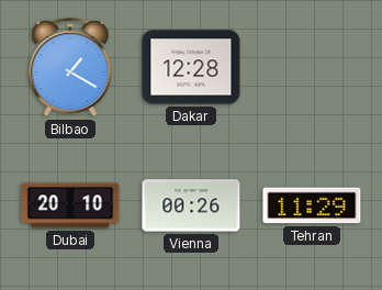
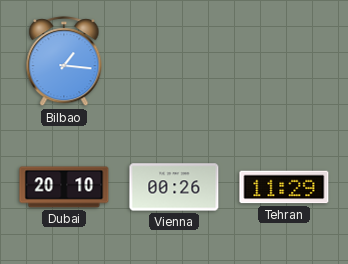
Bilbao: 1:20 -> 1:16
Dakar: 12:28 -> none
